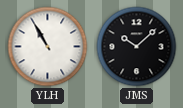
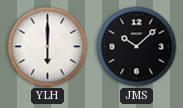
YLH: 10:55 -> 6:00
